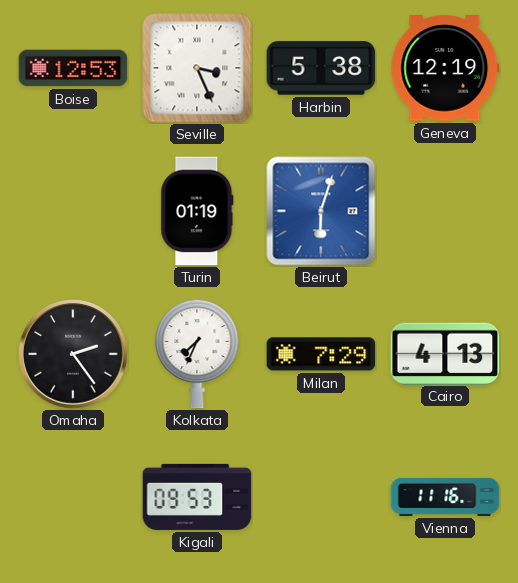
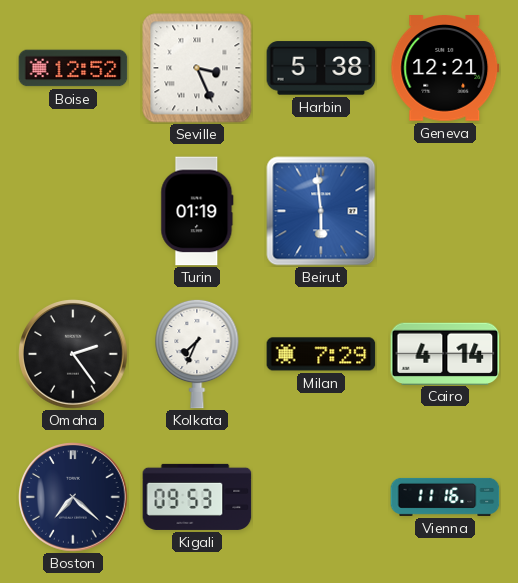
Boise: 12:53 -> 12:52
Geneva: 12:19 -> 12:21
Beirut: 6:03 -> 5:59
Cairo: 4:13 -> 4:14
Boston: none -> 7:22
